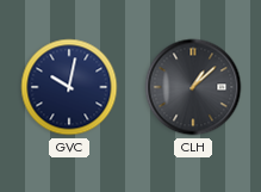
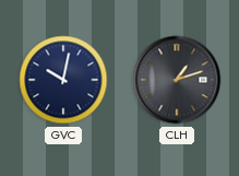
CLH: 1:08 -> 1:12
